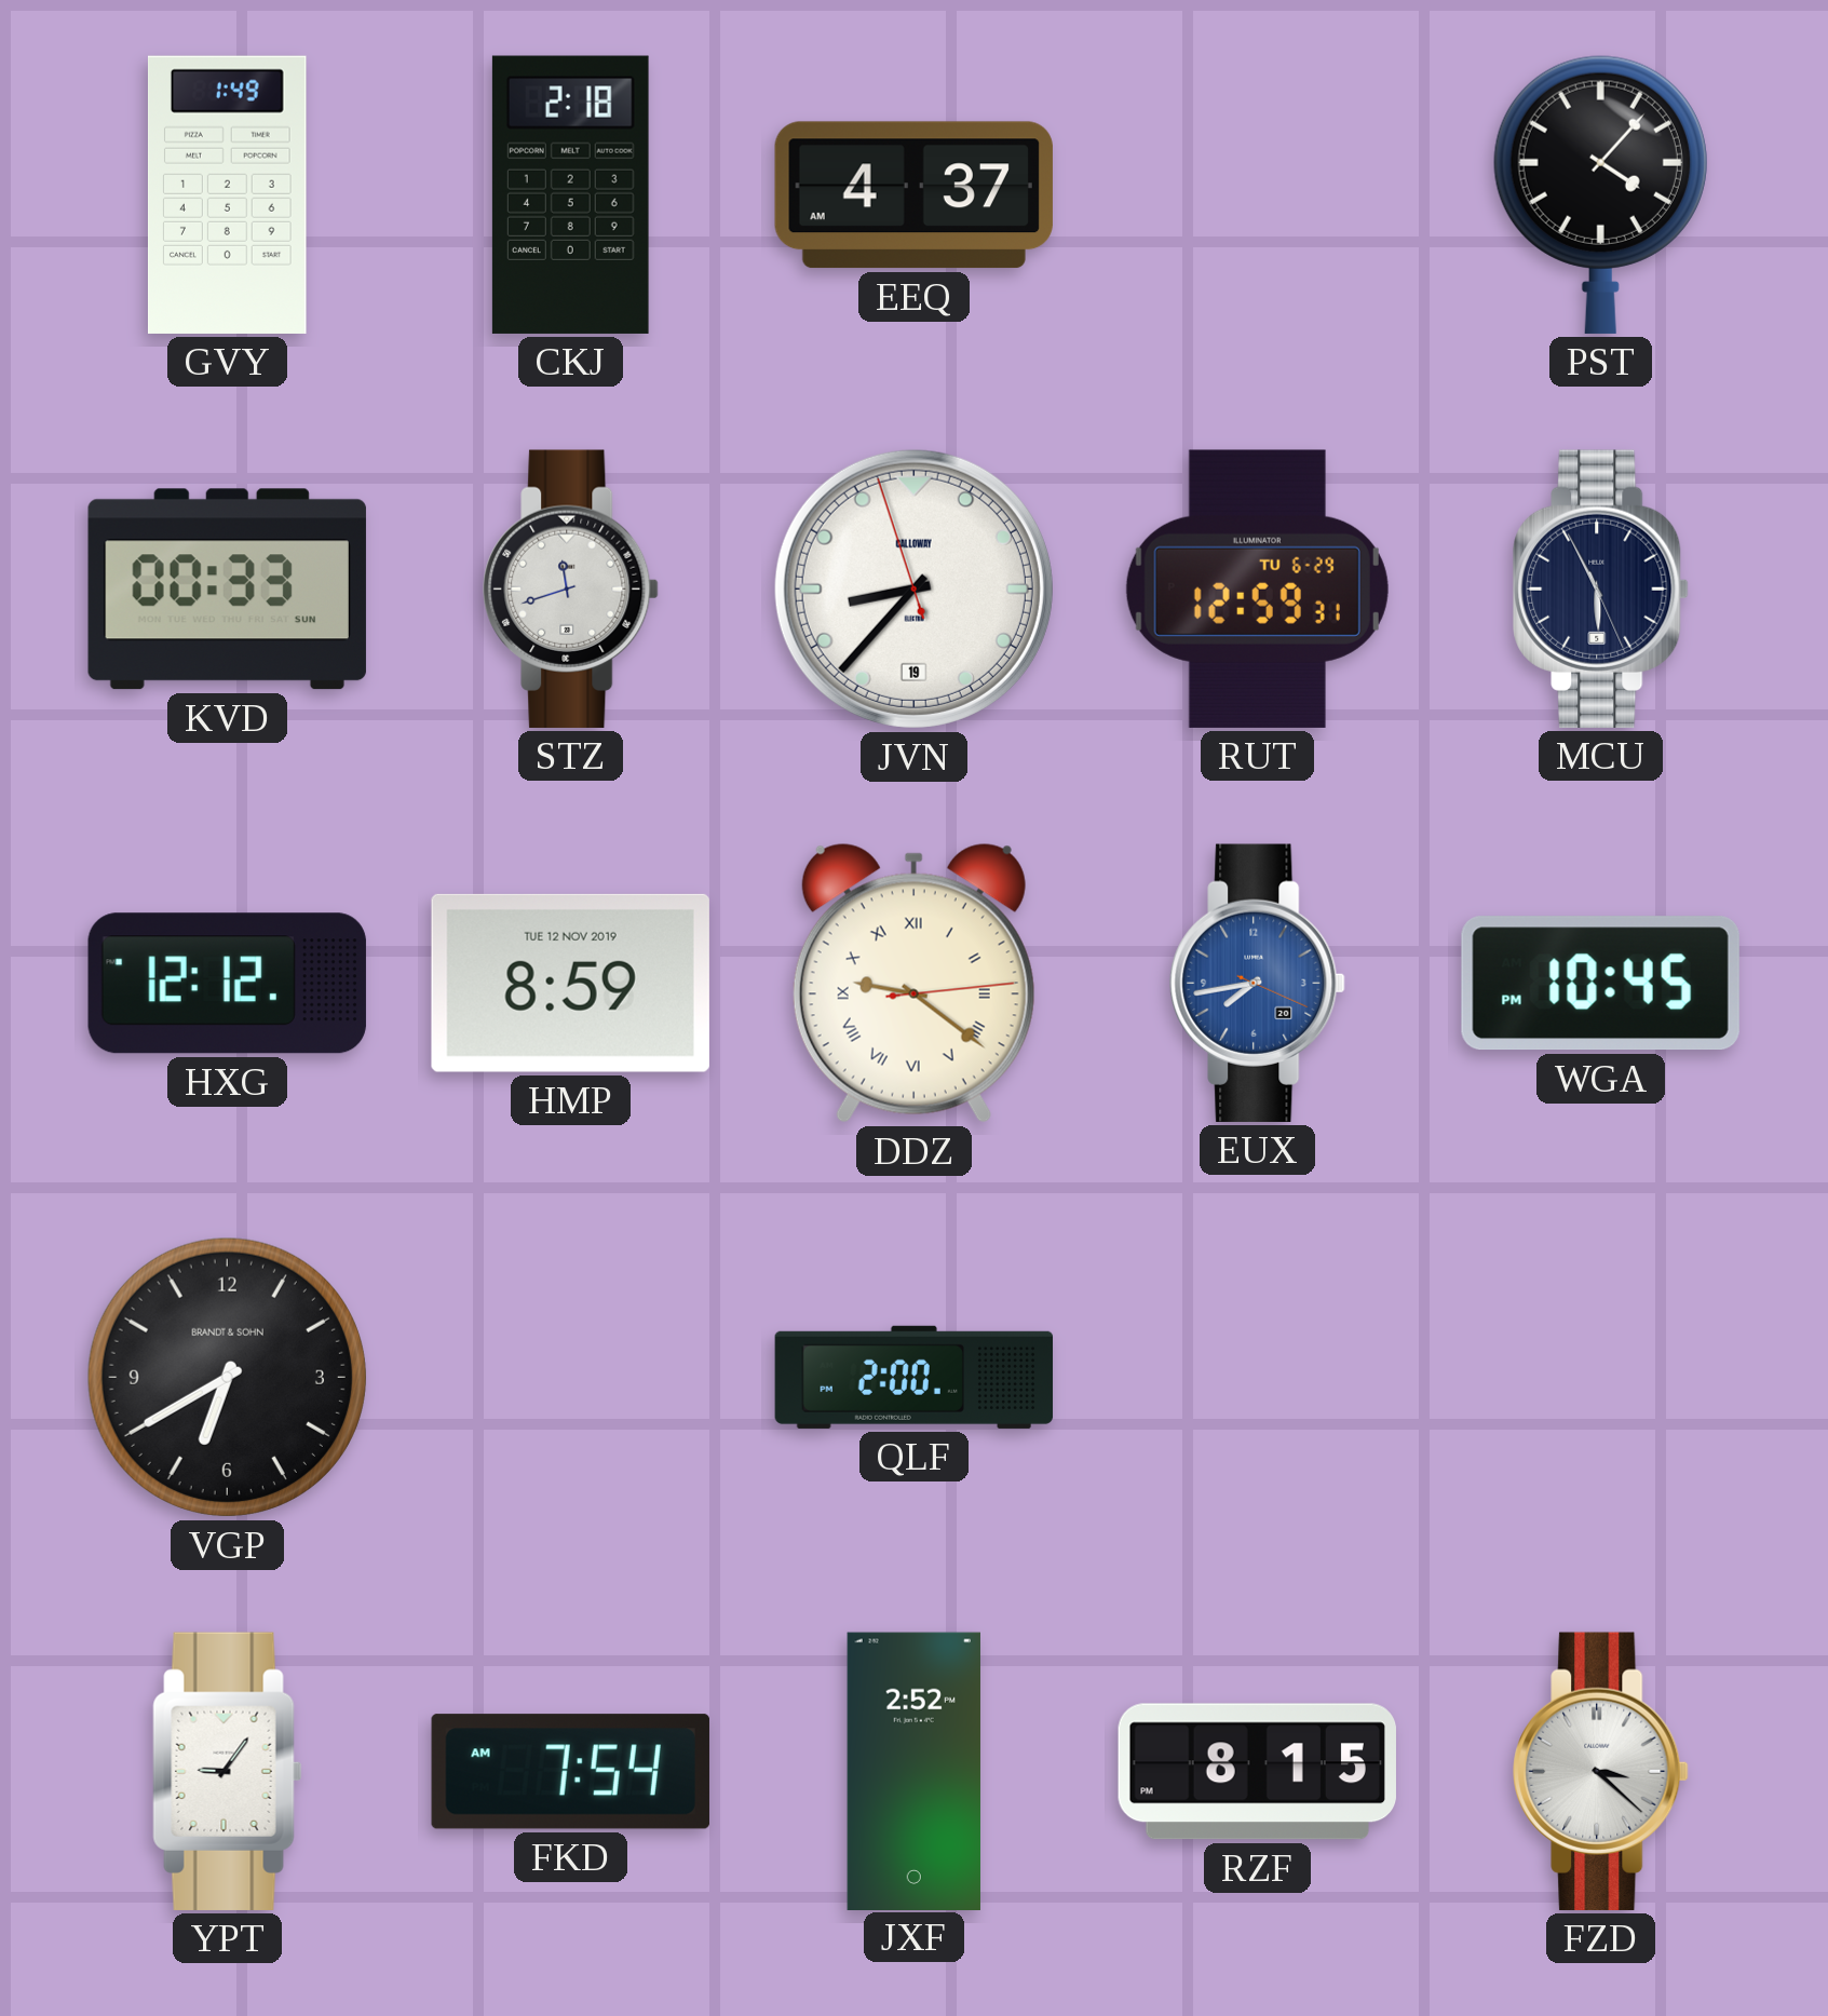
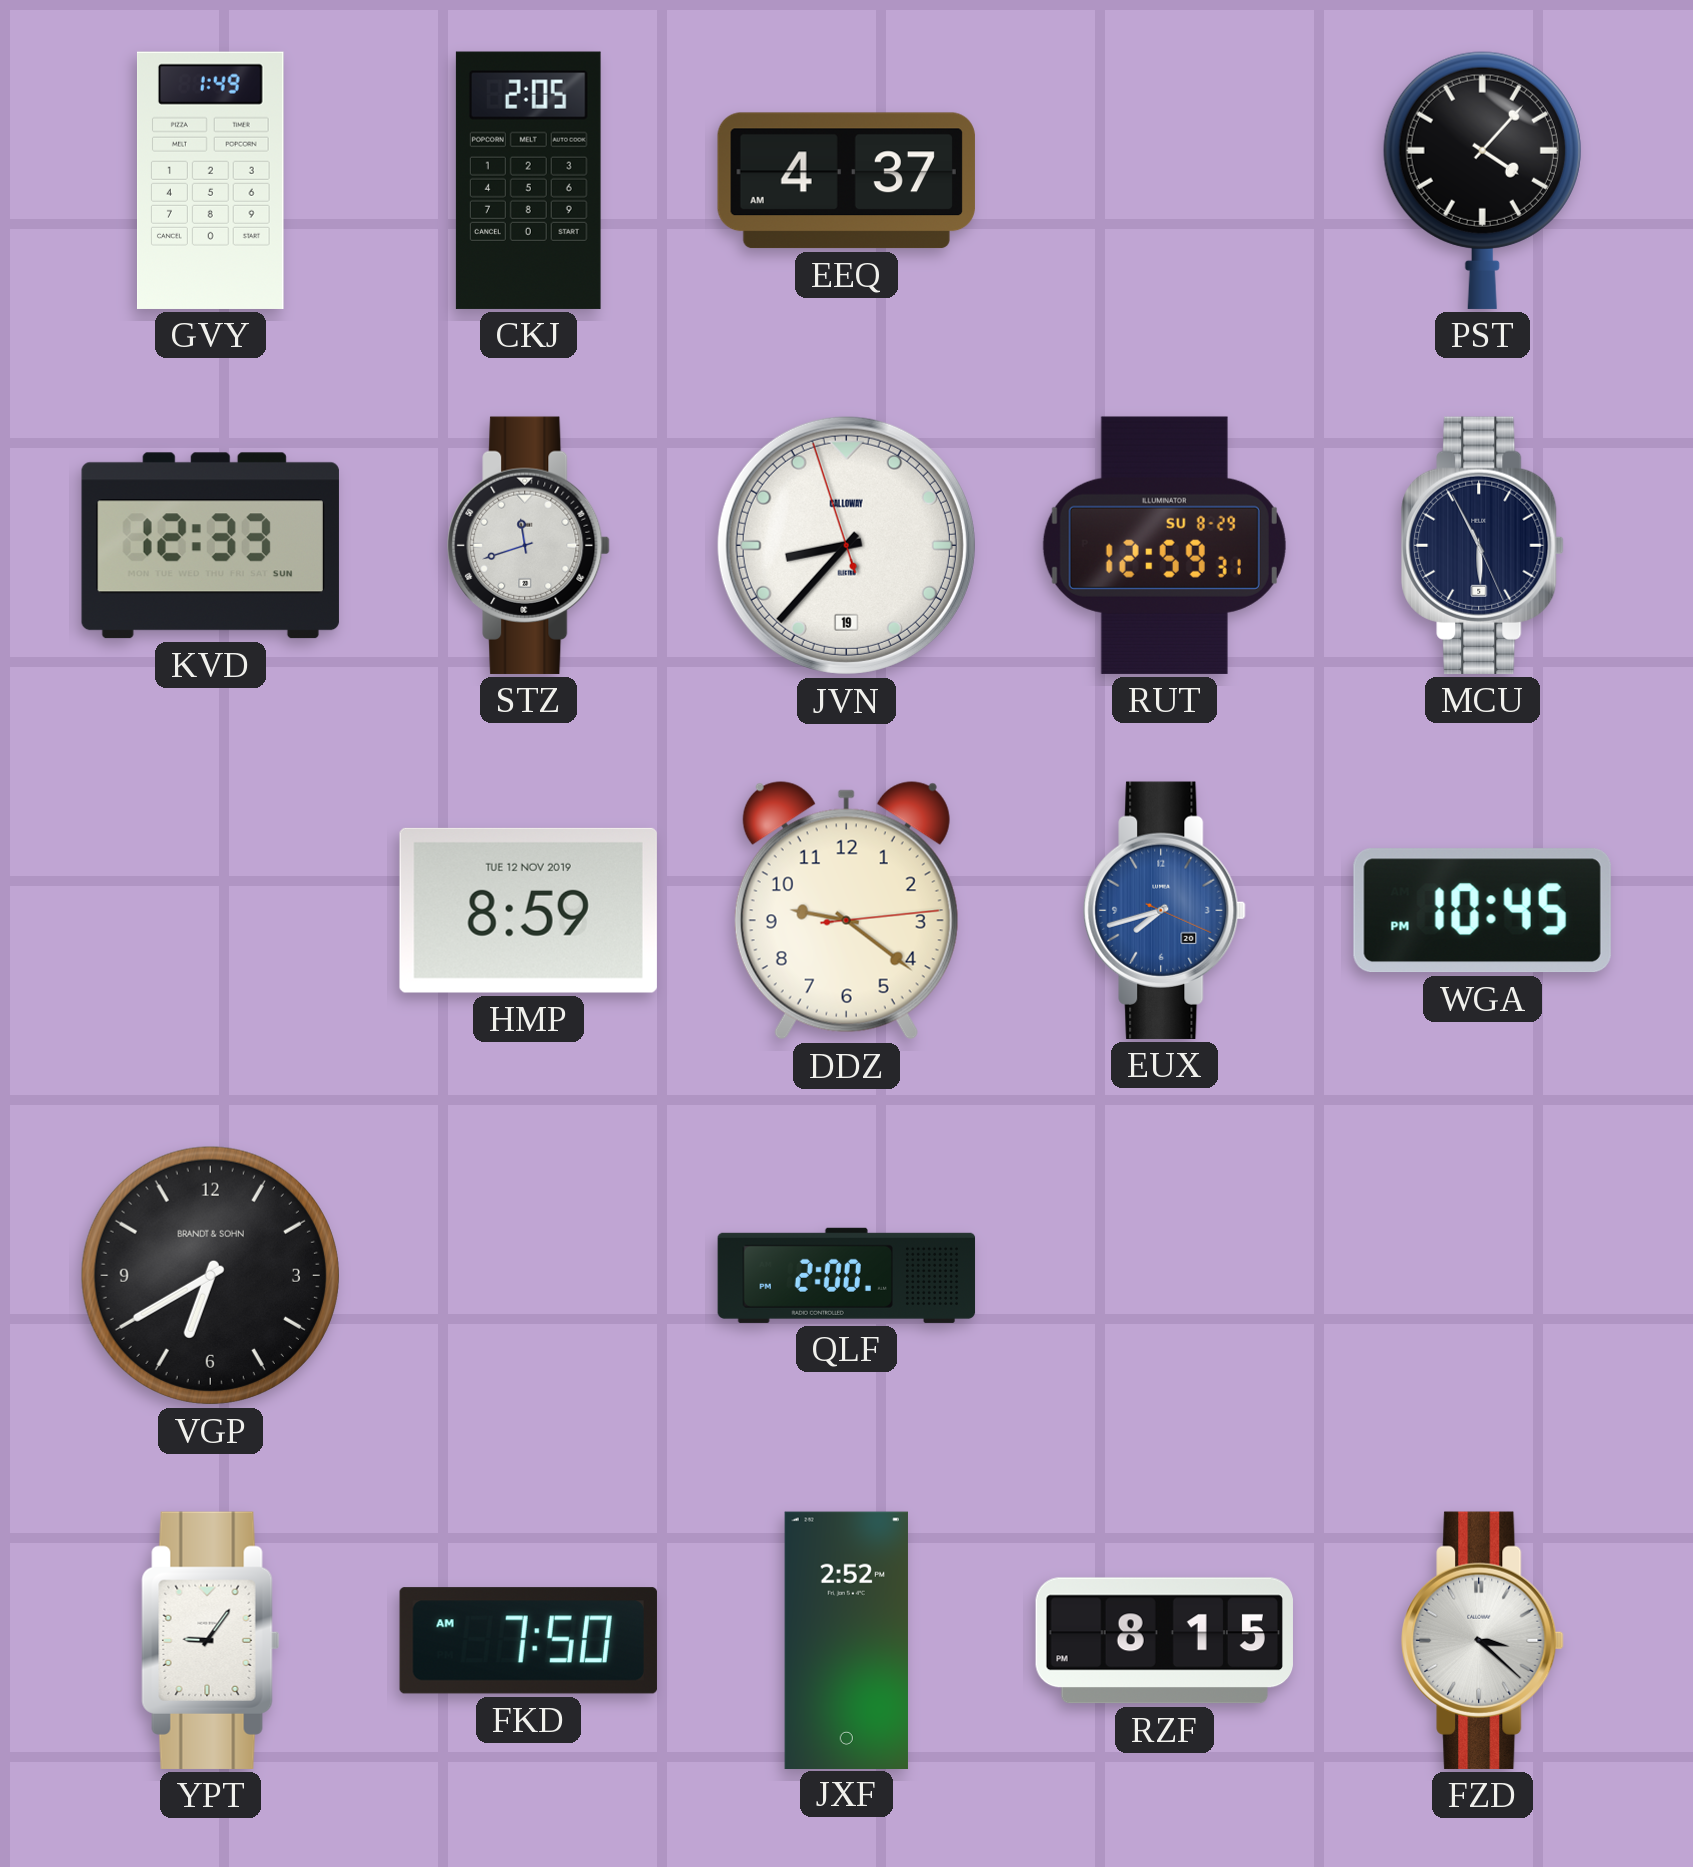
CKJ: 2:18 -> 2:05
KVD: 00:33 -> 12:33
RUT date: TU 6-29 -> SU 8-29
HXG: 12:12 -> none
DDZ numerals: Roman -> Arabic
EUX: 7:43 -> 7:42
FKD: 7:54 -> 7:50
